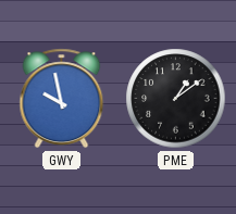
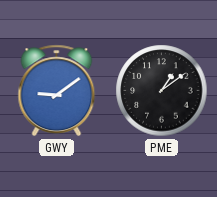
GWY: 9:58 -> 9:09
